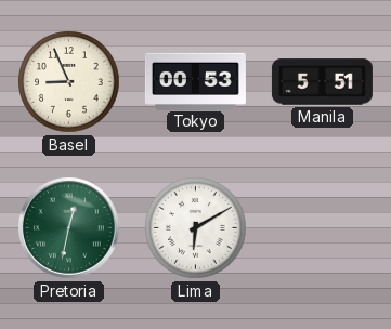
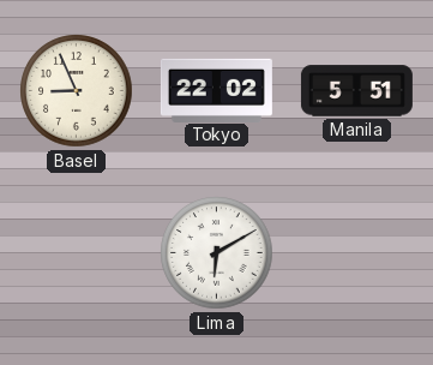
Tokyo: 00:53 -> 22:02
Pretoria: 12:32 -> none
